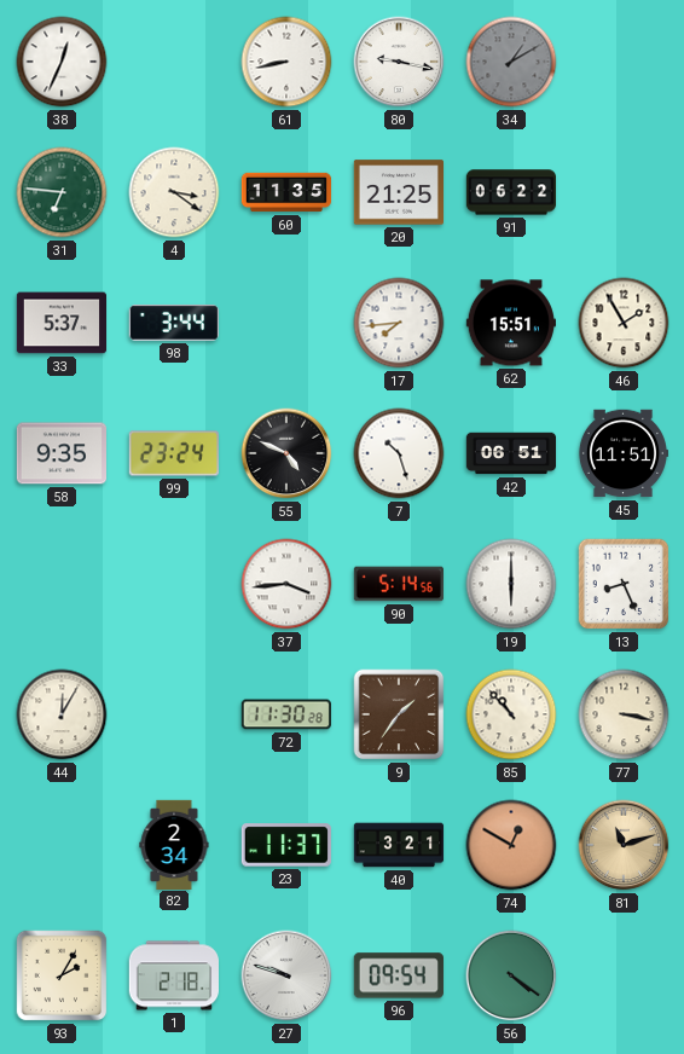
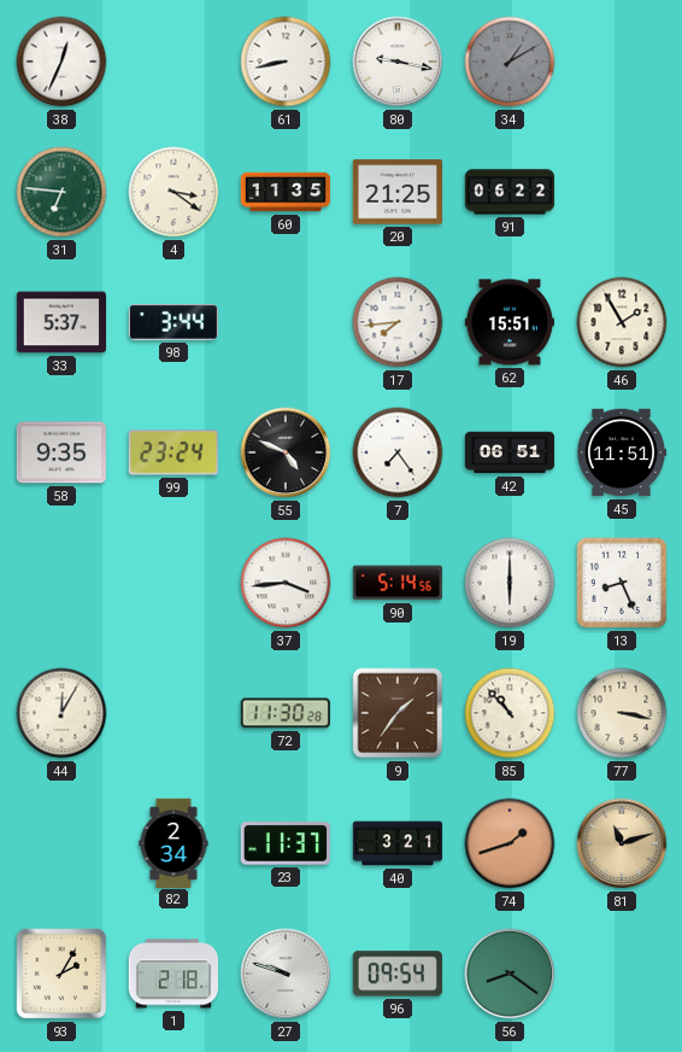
7: 10:27 -> 7:24
74: 12:50 -> 1:42
56: 4:21 -> 8:21
